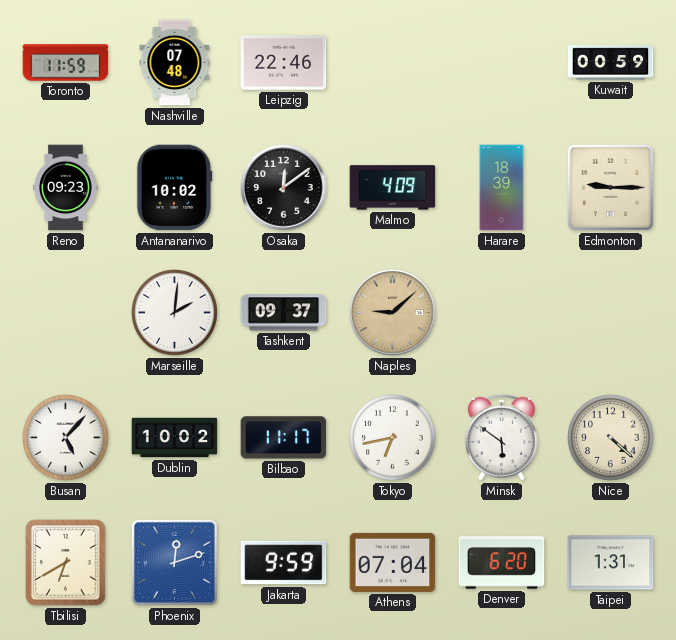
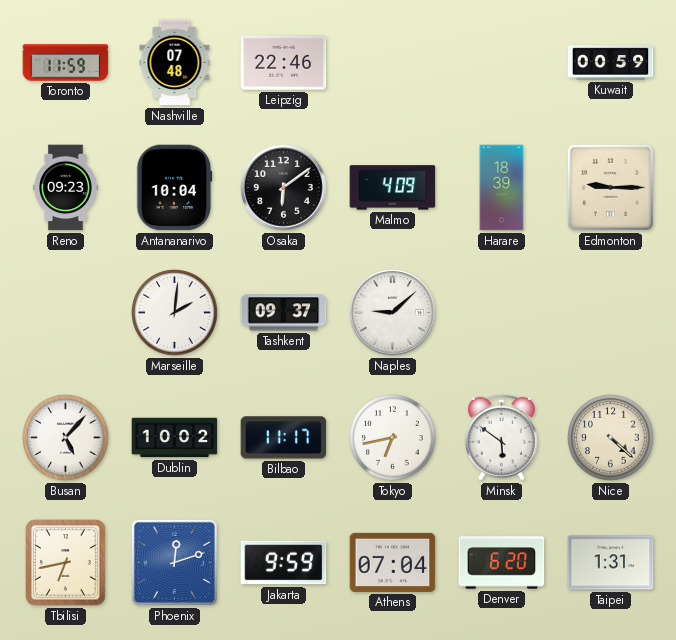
Antananarivo: 10:02 -> 10:04
Osaka: 12:09 -> 6:09
Naples dial: champagne -> white
Tbilisi: 6:40 -> 6:43
